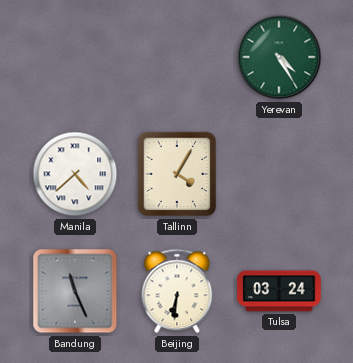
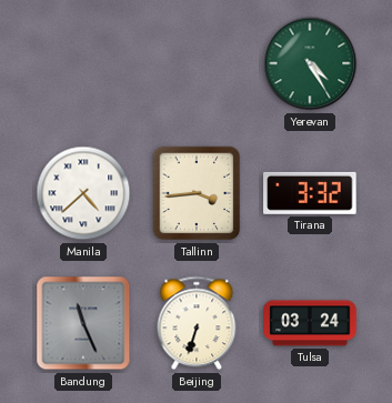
Tallinn: 4:05 -> 3:44
Tirana: none -> 3:32
Beijing: 6:31 -> 6:33
